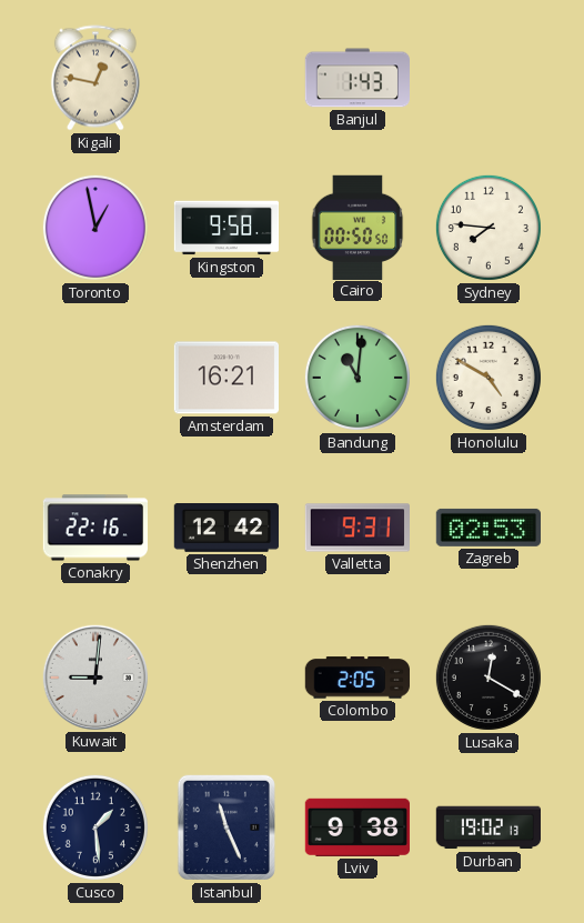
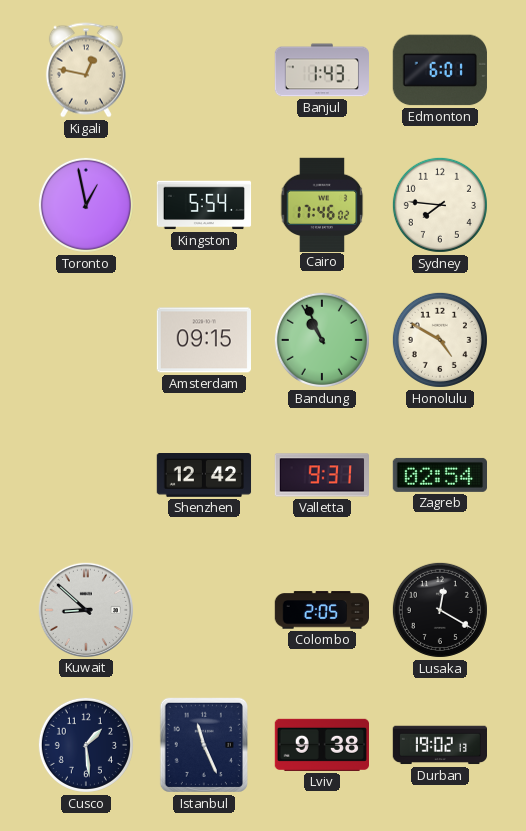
Edmonton: none -> 6:01
Kingston: 9:58 -> 5:54
Cairo: 00:50 -> 17:46
Amsterdam: 16:21 -> 09:15
Bandung: 11:01 -> 10:56
Conakry: 22:16 -> none
Zagreb: 02:53 -> 02:54
Kuwait: 9:01 -> 8:52
